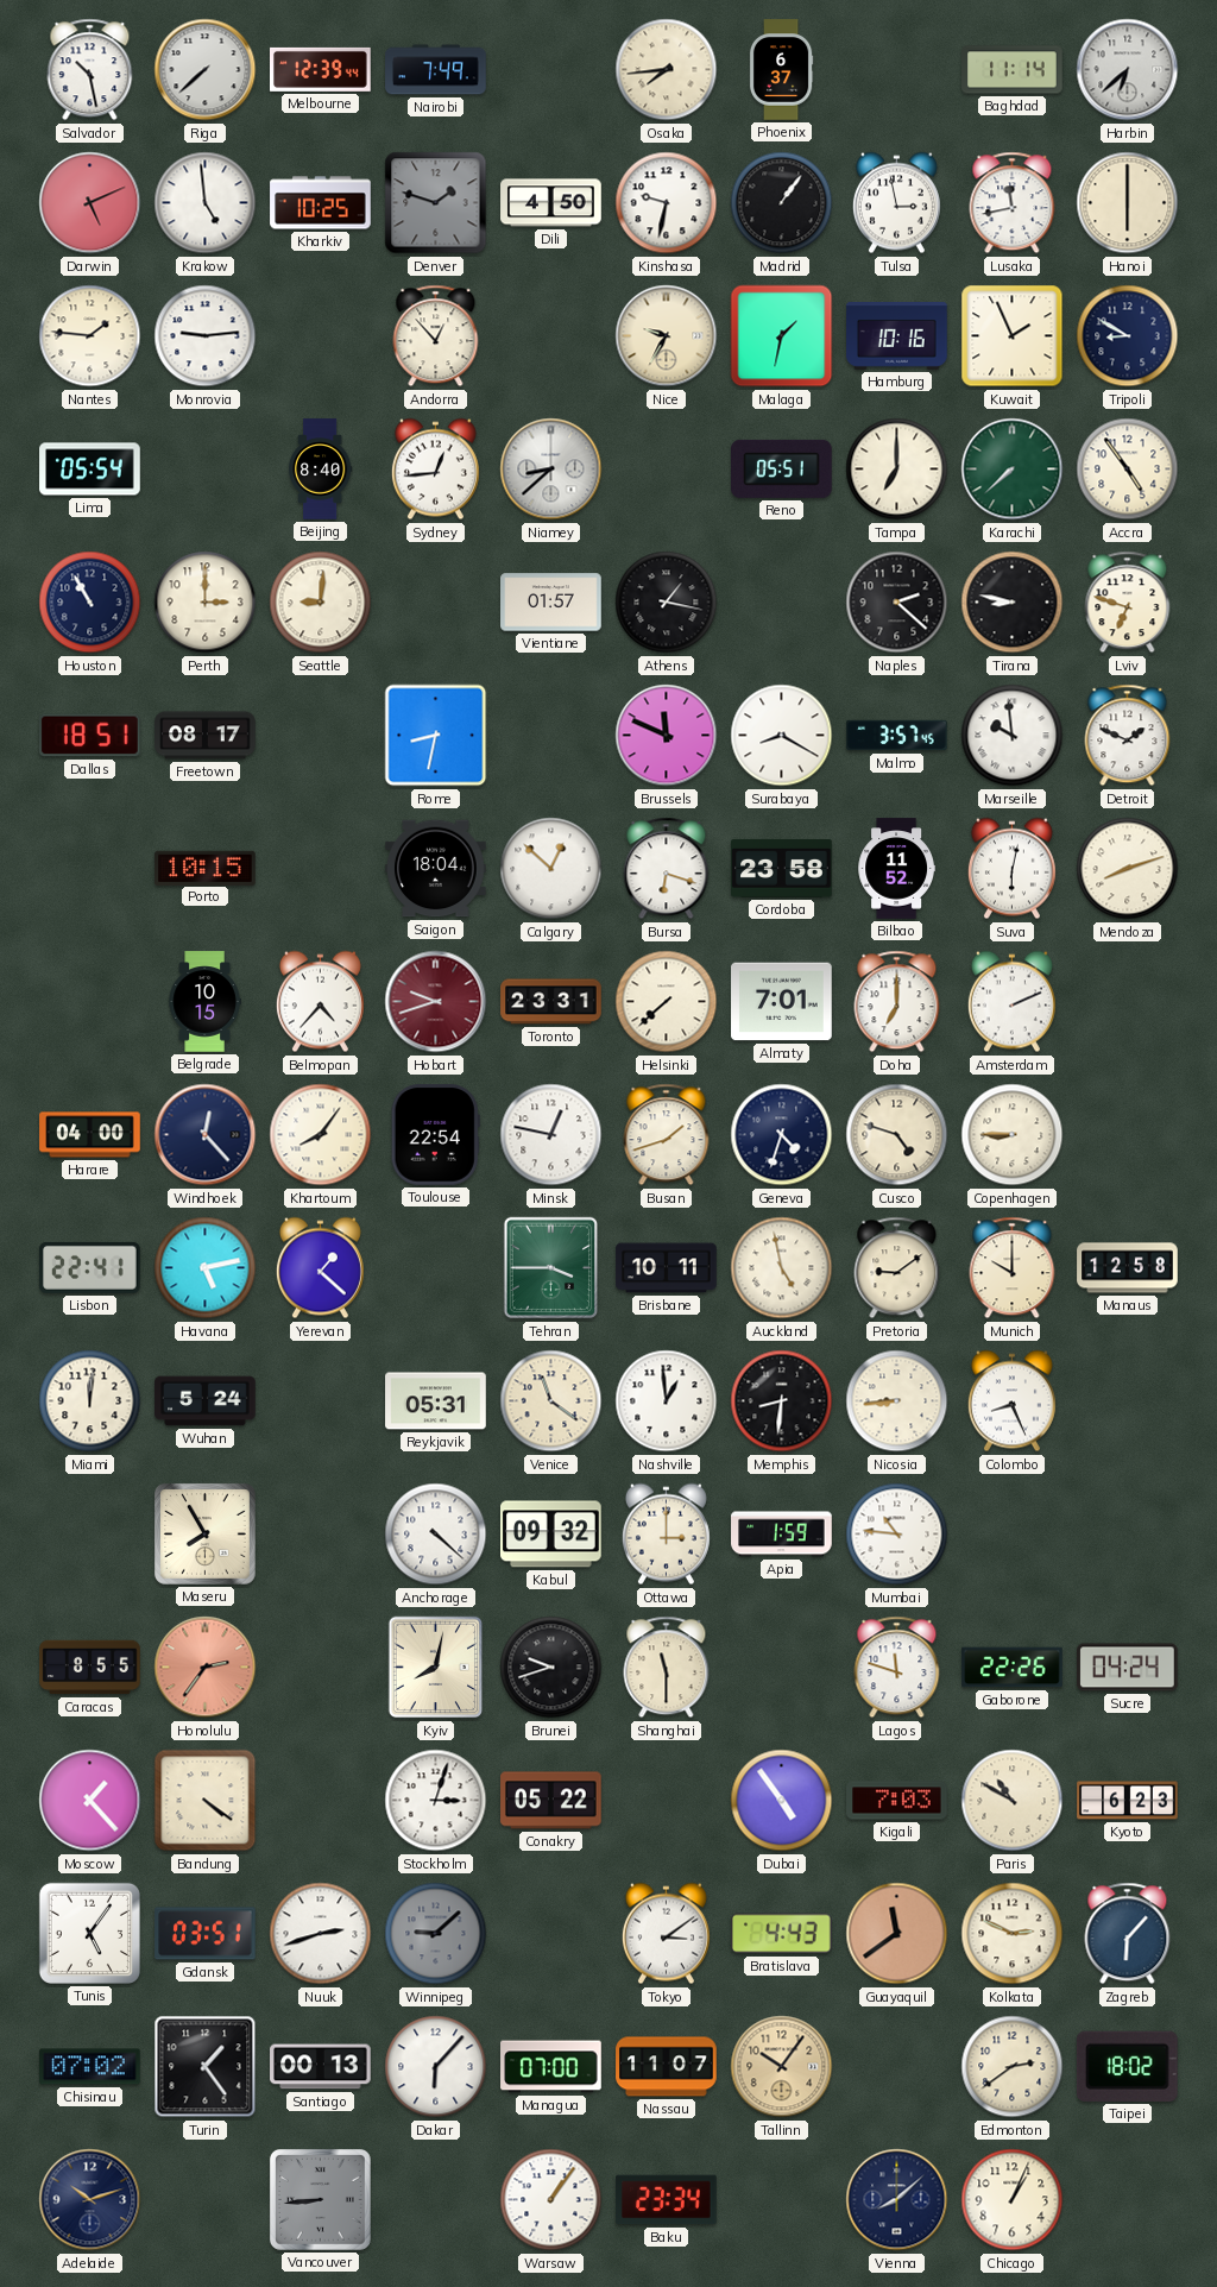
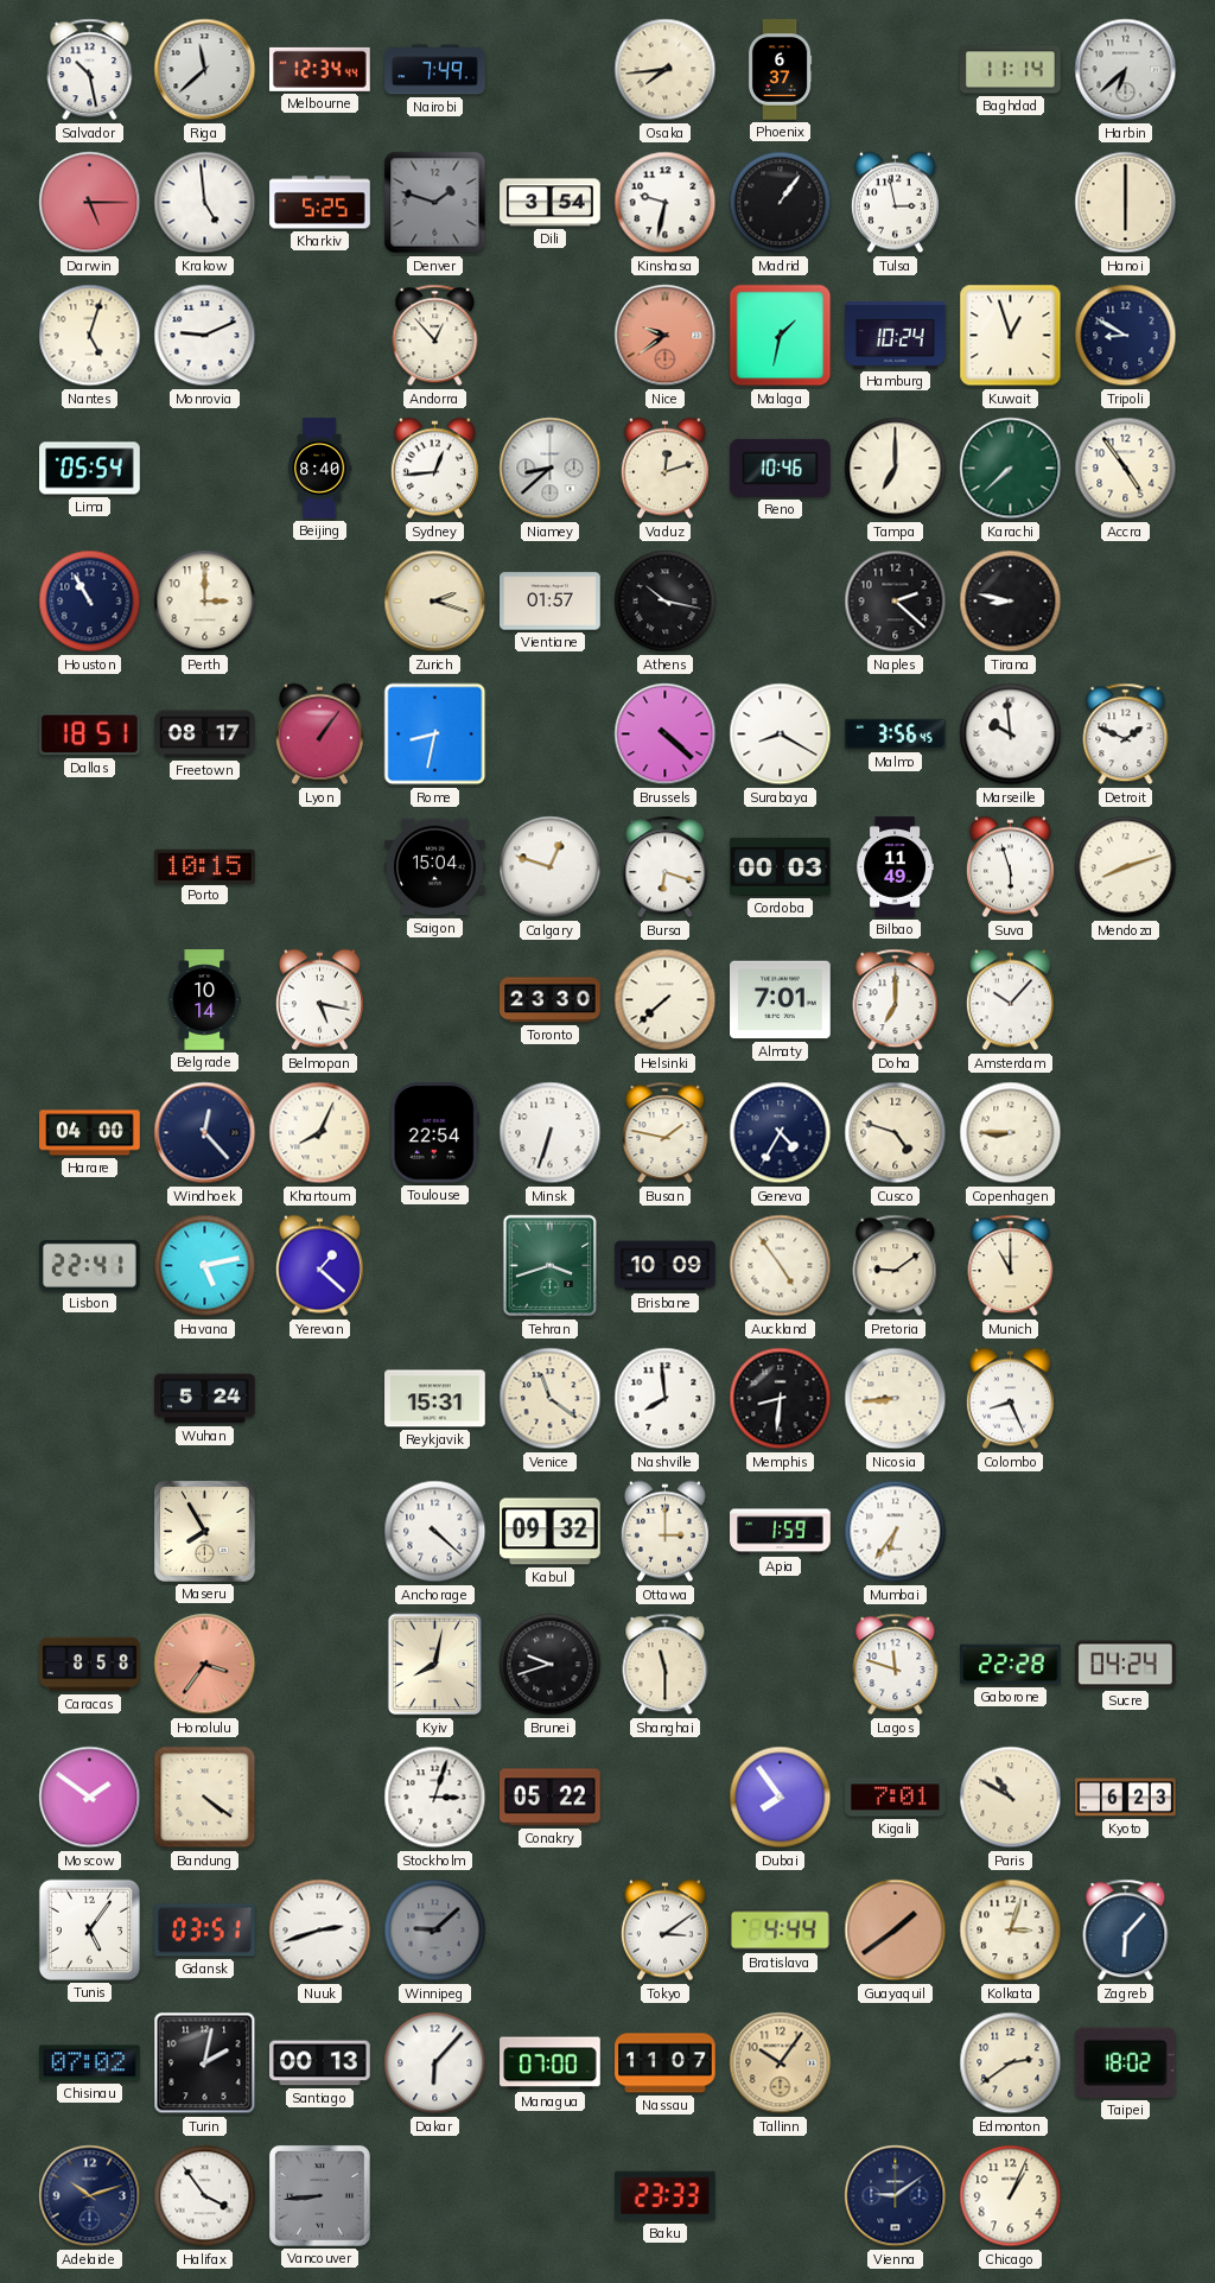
Riga: 7:38 -> 11:38
Melbourne: 12:39 -> 12:34
Darwin: 5:11 -> 5:15
Kharkiv: 10:25 -> 5:25
Dili: 4:50 -> 3:54
Lusaka: 11:43 -> none
Nantes: 1:46 -> 5:03
Monrovia: 9:14 -> 9:11
Nice: 9:35 -> 9:39
Nice dial: cream -> salmon
Hamburg: 10:16 -> 10:24
Kuwait: 1:56 -> 12:57
Vaduz: none -> 12:12
Reno: 05:51 -> 10:46
Seattle: 9:01 -> none
Zurich: none -> 2:18
Athens: 1:17 -> 10:17
Lviv: 6:48 -> none
Lyon: none -> 1:06
Brussels: 11:49 -> 4:22
Malmo: 3:57 -> 3:56
Saigon: 18:04 -> 15:04
Calgary: 12:52 -> 12:48
Cordoba: 23:58 -> 00:03
Bilbao: 11:52 -> 11:49
Suva: 6:02 -> 5:57
Belgrade: 10:15 -> 10:14
Belmopan: 4:37 -> 5:17
Hobart: 9:42 -> none
Toronto: 23:31 -> 23:30
Amsterdam: 2:11 -> 10:07
Khartoum: 8:06 -> 8:04
Minsk: 12:47 -> 6:33
Busan: 1:42 -> 1:47
Geneva: 4:33 -> 4:35
Tehran: 3:45 -> 3:42
Brisbane: 10:11 -> 10:09
Auckland: 4:58 -> 4:54
Munich: 10:00 -> 11:00
Manaus: 12:58 -> none
Miami: 12:01 -> none
Reykjavik: 05:31 -> 15:31
Nashville: 12:59 -> 7:59
Mumbai: 10:46 -> 6:36
Caracas: 8:55 -> 8:58
Honolulu: 2:36 -> 3:36
Gaborone: 22:26 -> 22:28
Moscow: 1:23 -> 1:51
Dubai: 4:54 -> 7:54
Kigali: 7:03 -> 7:01
Bratislava: 4:43 -> 4:44
Guayaquil: 11:39 -> 1:39
Kolkata: 2:49 -> 3:03
Turin: 1:24 -> 2:02
Halifax: none -> 3:54
Warsaw: 1:06 -> none
Baku: 23:34 -> 23:33
Vienna: 8:08 -> 9:09
